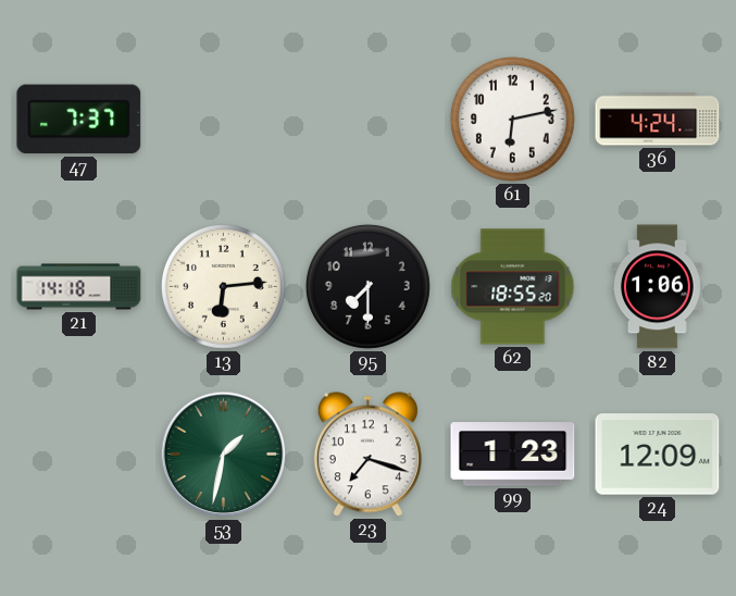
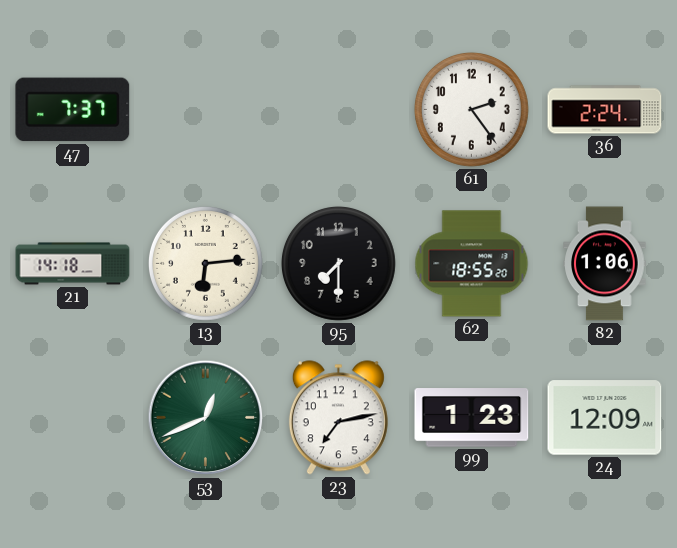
61: 6:13 -> 2:24
36: 4:24 -> 2:24
53: 1:32 -> 12:41
23: 7:18 -> 7:13
